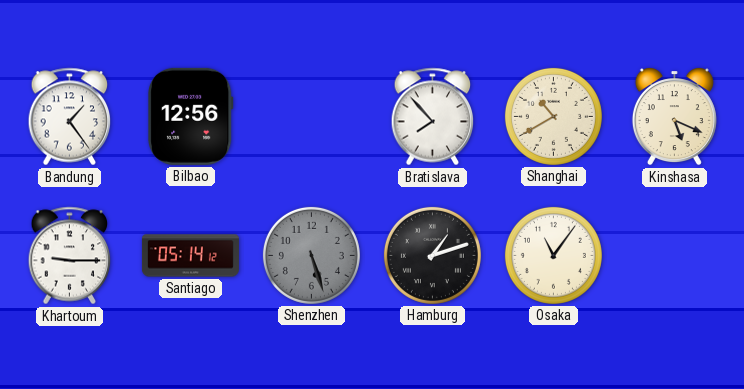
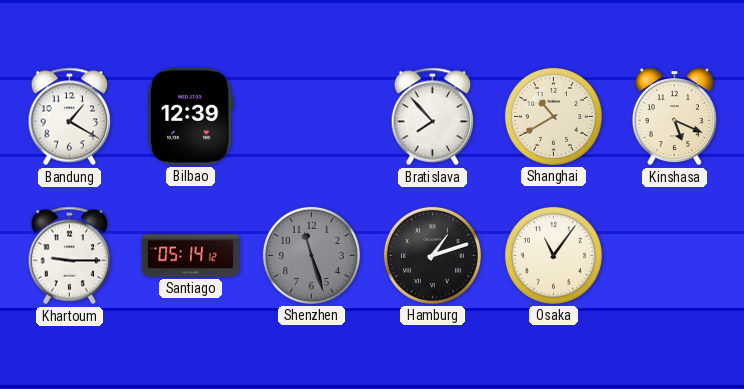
Bandung: 1:24 -> 1:20
Bilbao: 12:56 -> 12:39
Shenzhen: 5:27 -> 11:27
